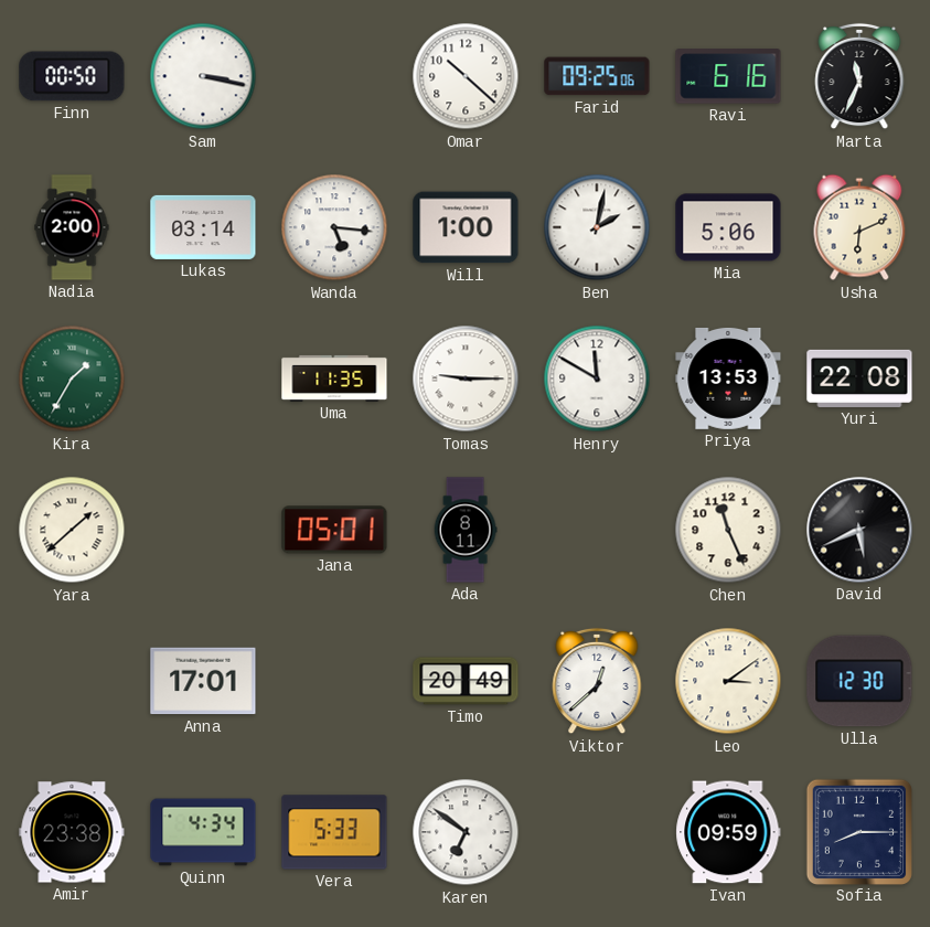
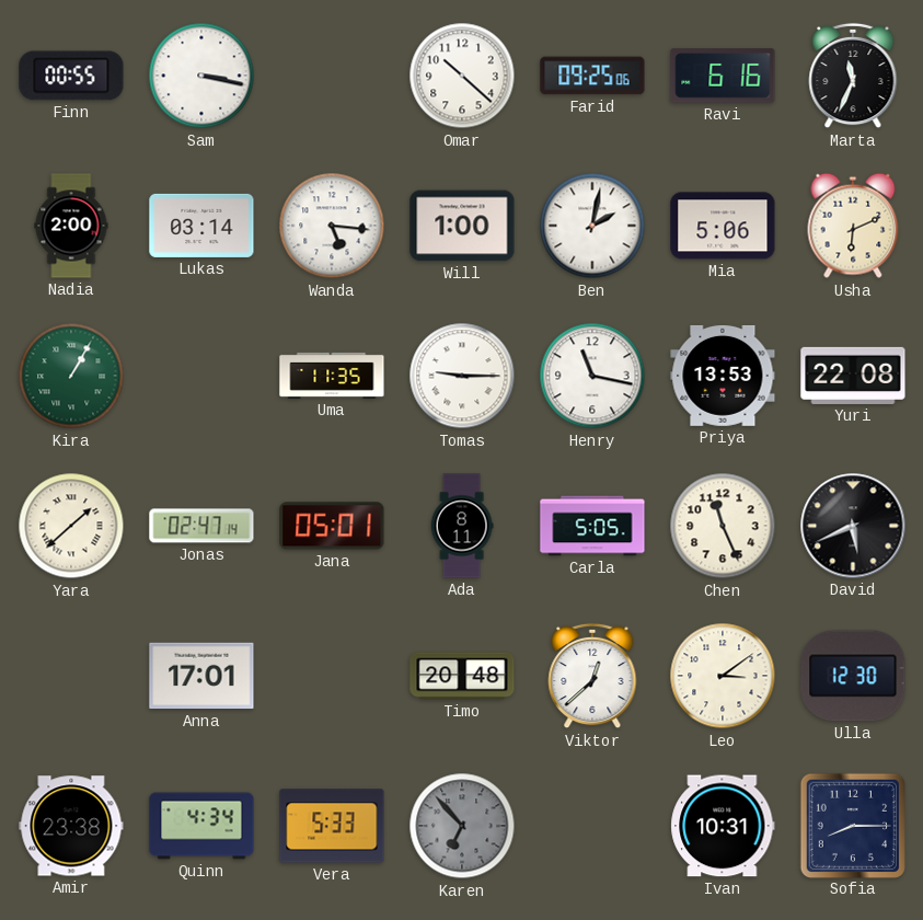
Finn: 00:50 -> 00:55
Kira: 1:35 -> 1:05
Henry: 11:50 -> 11:17
Jonas: none -> 02:47
Carla: none -> 5:05
Timo: 20:49 -> 20:48
Karen: 6:51 -> 6:53
Karen dial: white -> grey
Ivan: 09:59 -> 10:31
